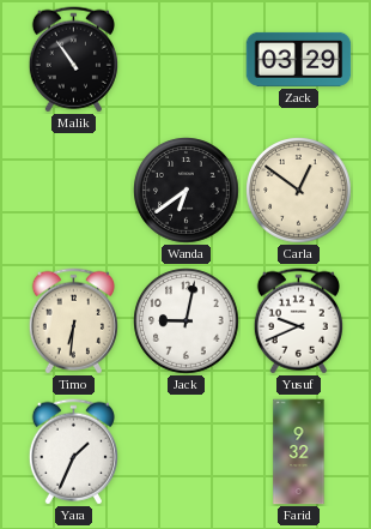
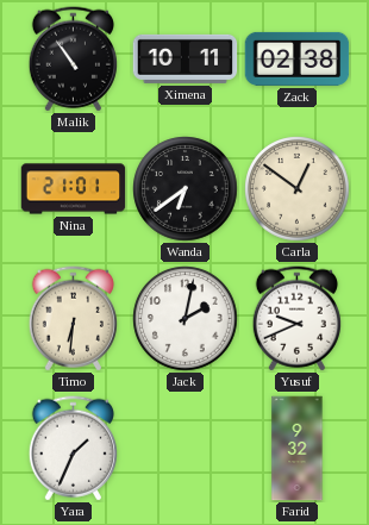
Ximena: none -> 10:11
Zack: 03:29 -> 02:38
Nina: none -> 21:01
Jack: 9:02 -> 2:02
